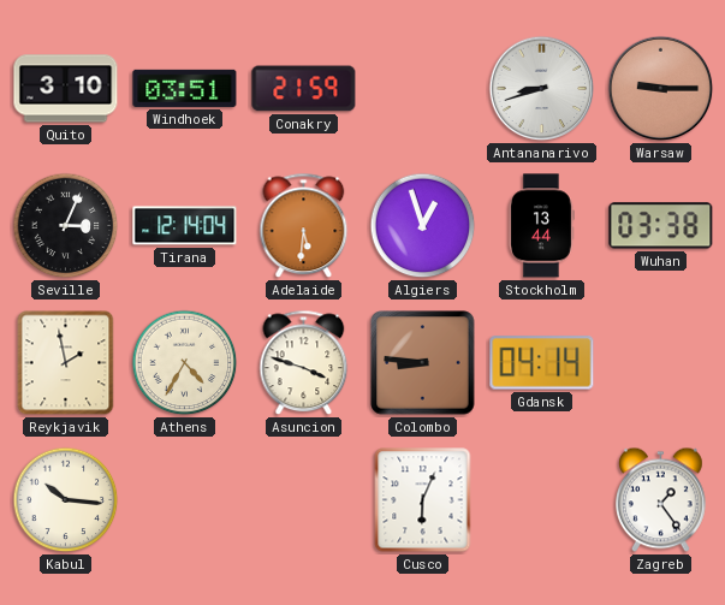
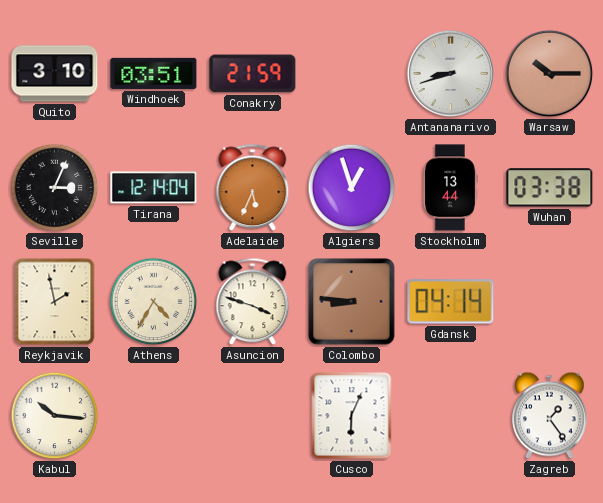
Warsaw: 9:15 -> 10:15
Adelaide: 5:31 -> 5:34
